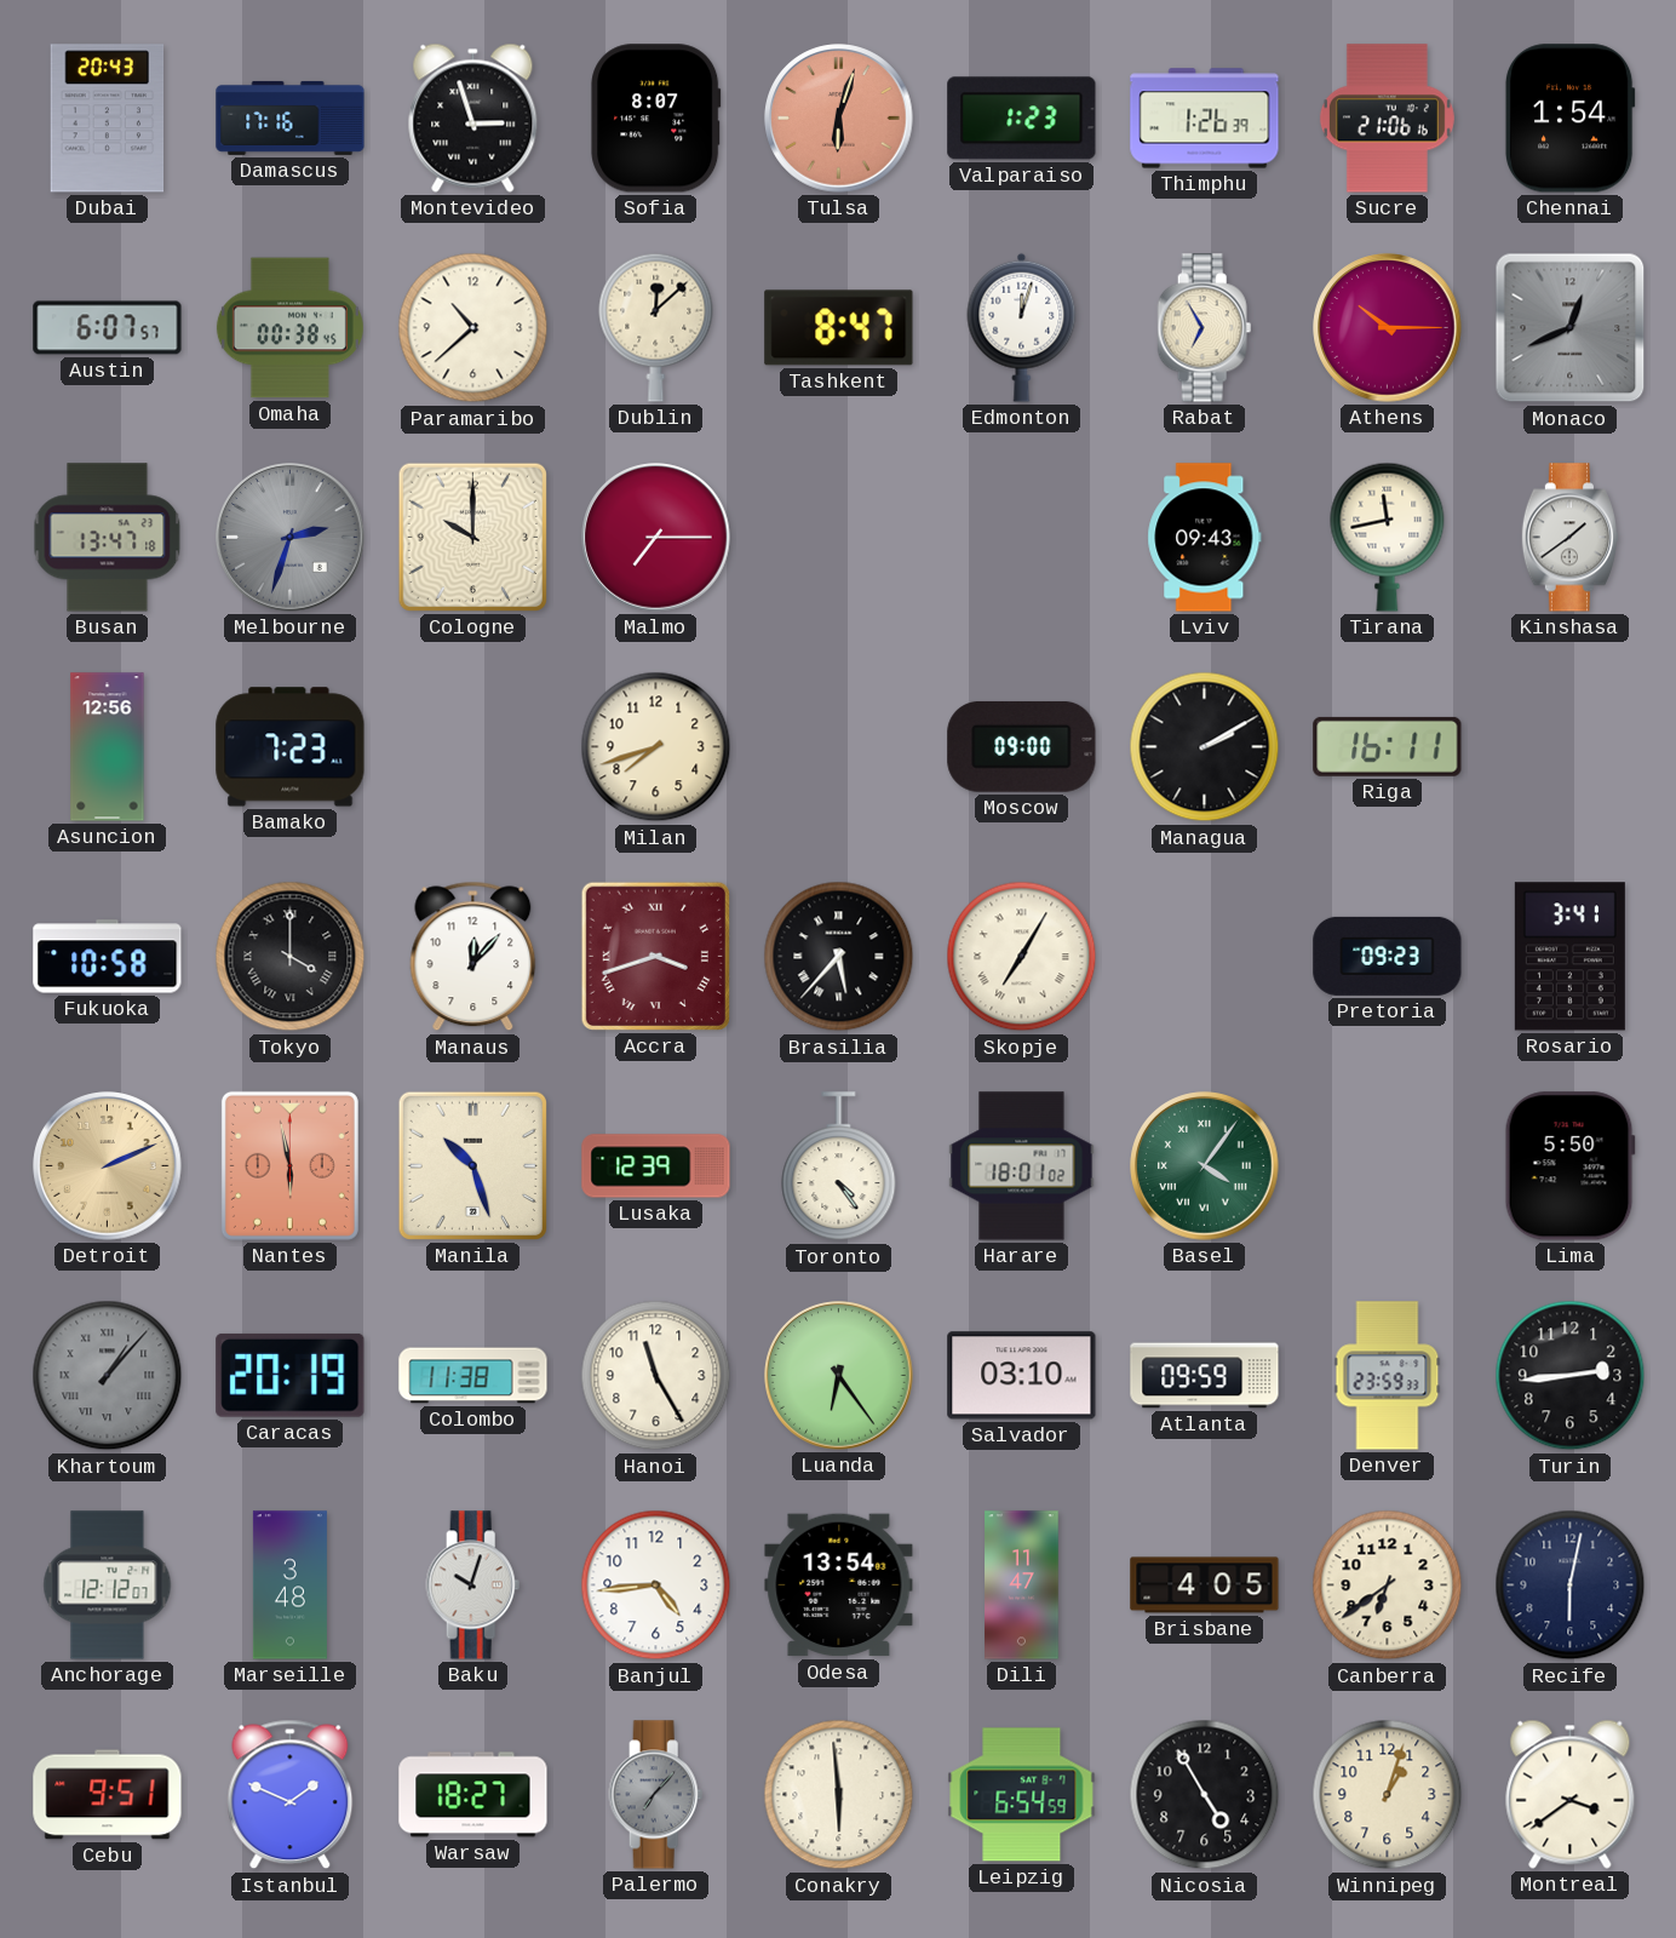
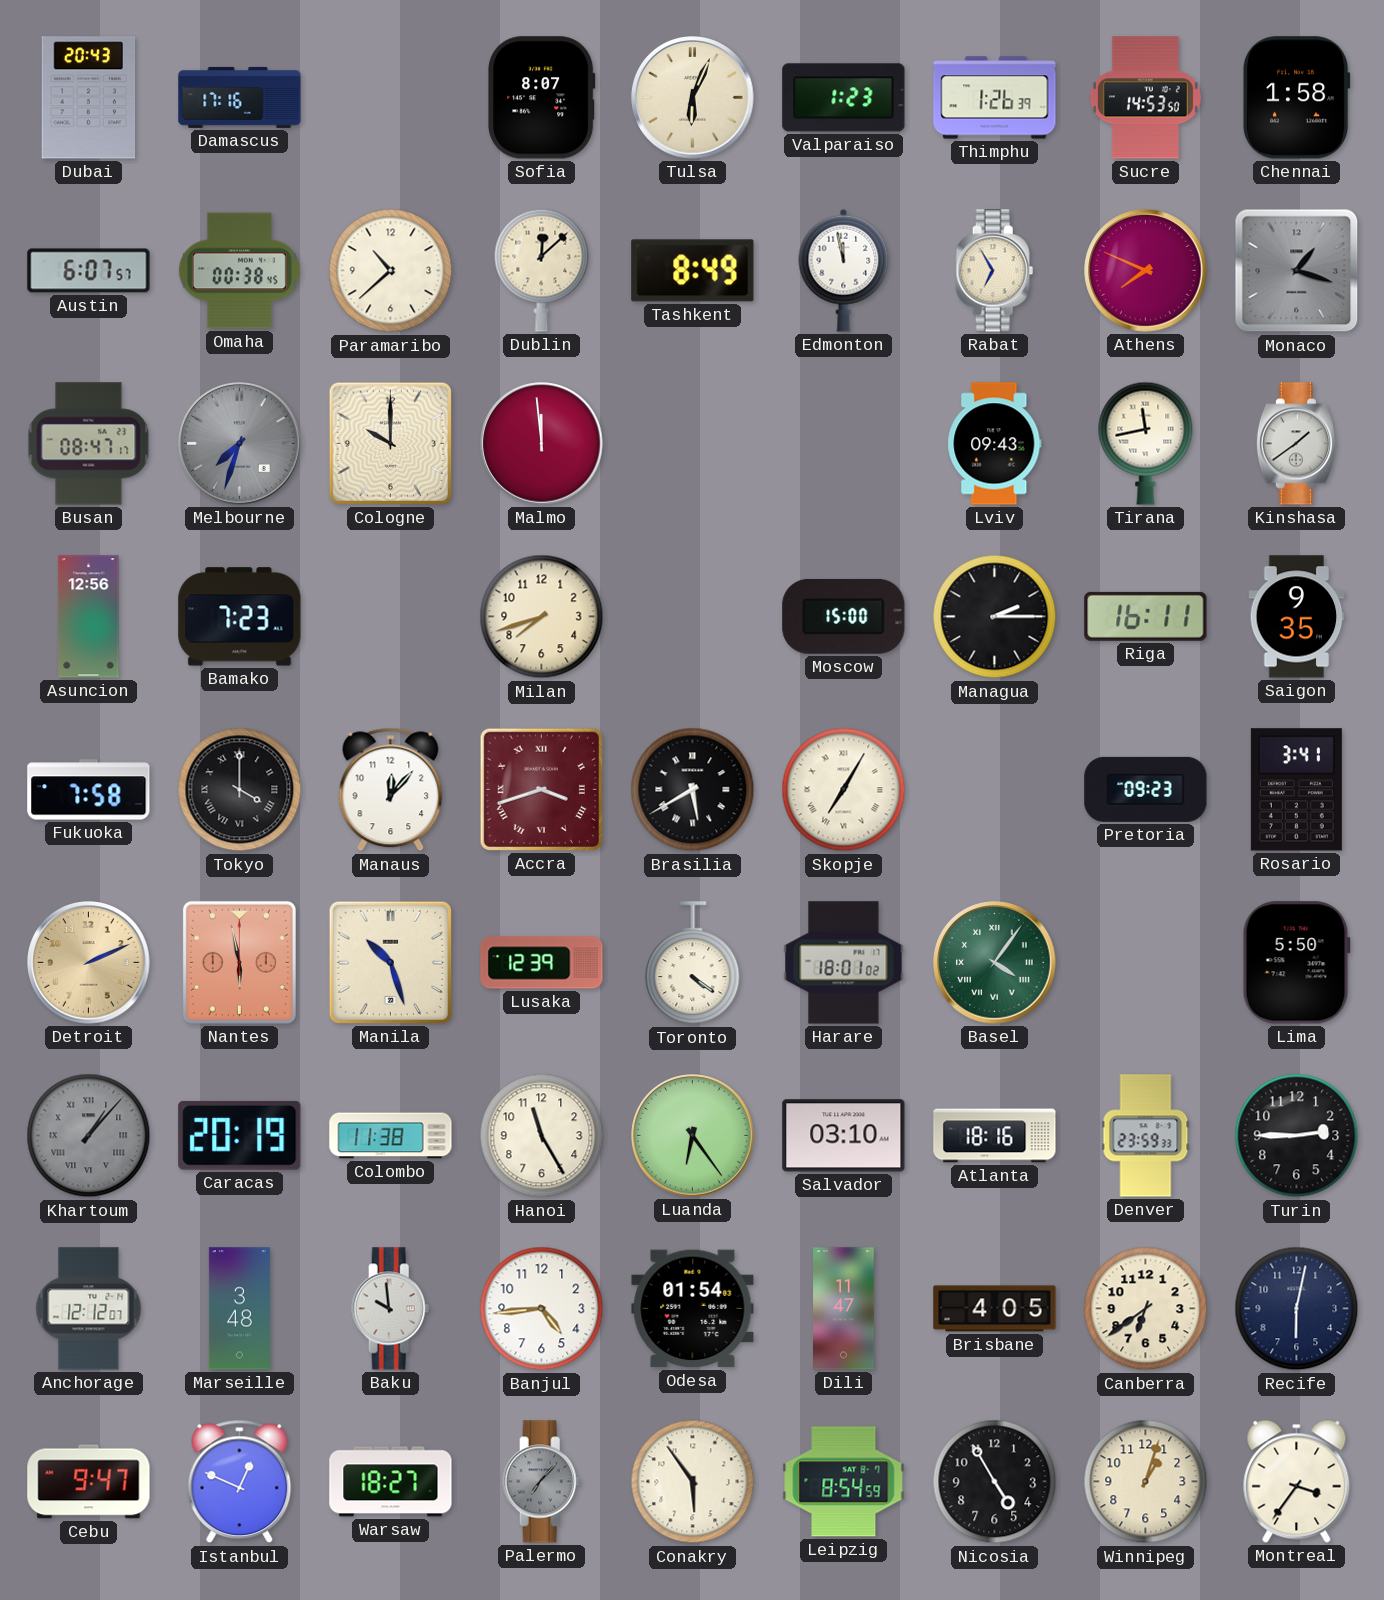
Montevideo: 2:57 -> none
Tulsa: 6:03 -> 6:04
Tulsa dial: salmon -> cream
Sucre: 21:06 -> 14:53
Chennai: 1:54 -> 1:58
Tashkent: 8:47 -> 8:49
Edmonton: 12:03 -> 11:58
Athens: 10:15 -> 7:49
Monaco: 12:41 -> 1:18
Busan: 13:47 -> 08:47
Melbourne: 2:33 -> 7:33
Malmo: 7:15 -> 11:59
Moscow: 09:00 -> 15:00
Managua: 2:10 -> 2:15
Saigon: none -> 9:35
Fukuoka: 10:58 -> 7:58
Brasilia: 5:37 -> 5:40
Toronto: 4:24 -> 4:21
Atlanta: 09:59 -> 18:16
Turin: 2:44 -> 2:45
Baku: 10:03 -> 9:59
Odesa: 13:54 -> 01:54
Cebu: 9:51 -> 9:47
Istanbul: 1:49 -> 12:49
Conakry: 5:59 -> 5:54
Leipzig: 6:54 -> 8:54
Montreal: 3:39 -> 3:36
